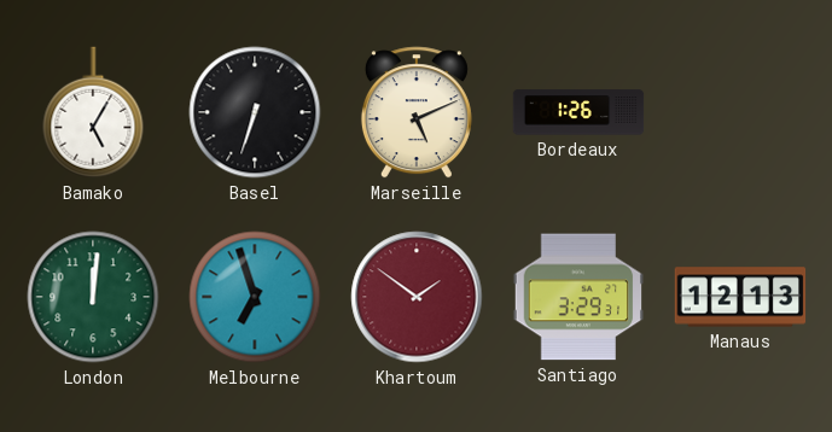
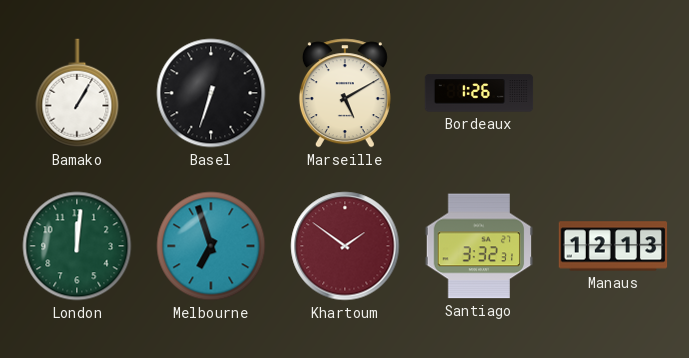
Bamako: 5:05 -> 1:05
Marseille: 5:11 -> 5:10
Santiago: 3:29 -> 3:32
